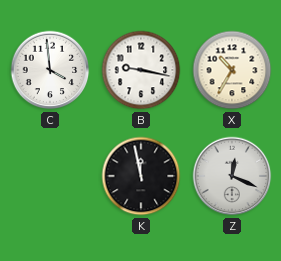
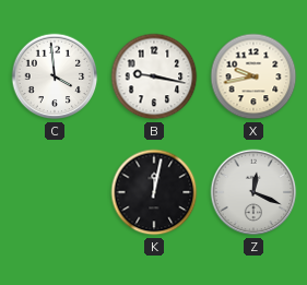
X: 10:35 -> 9:43
K: 11:58 -> 12:02
